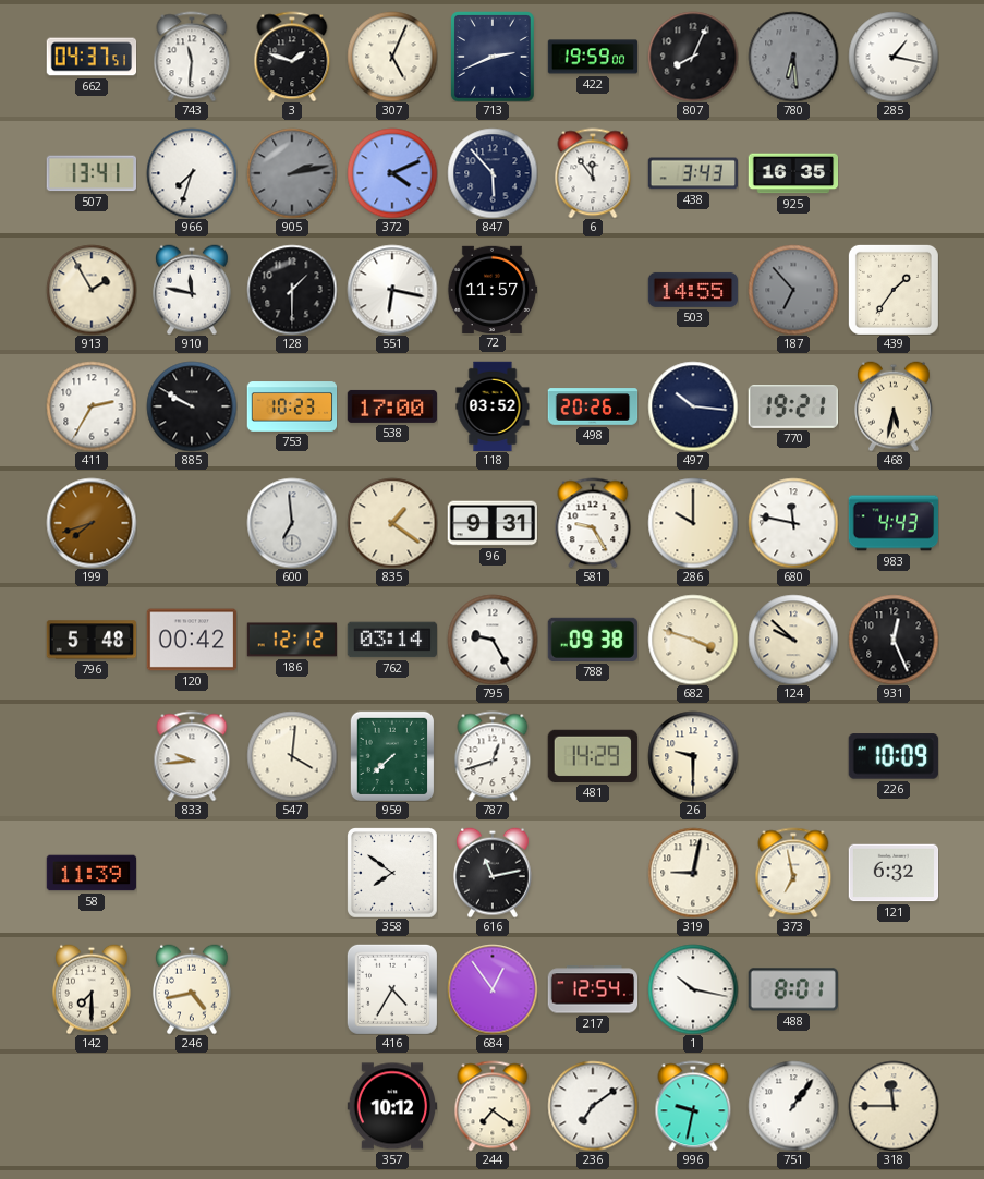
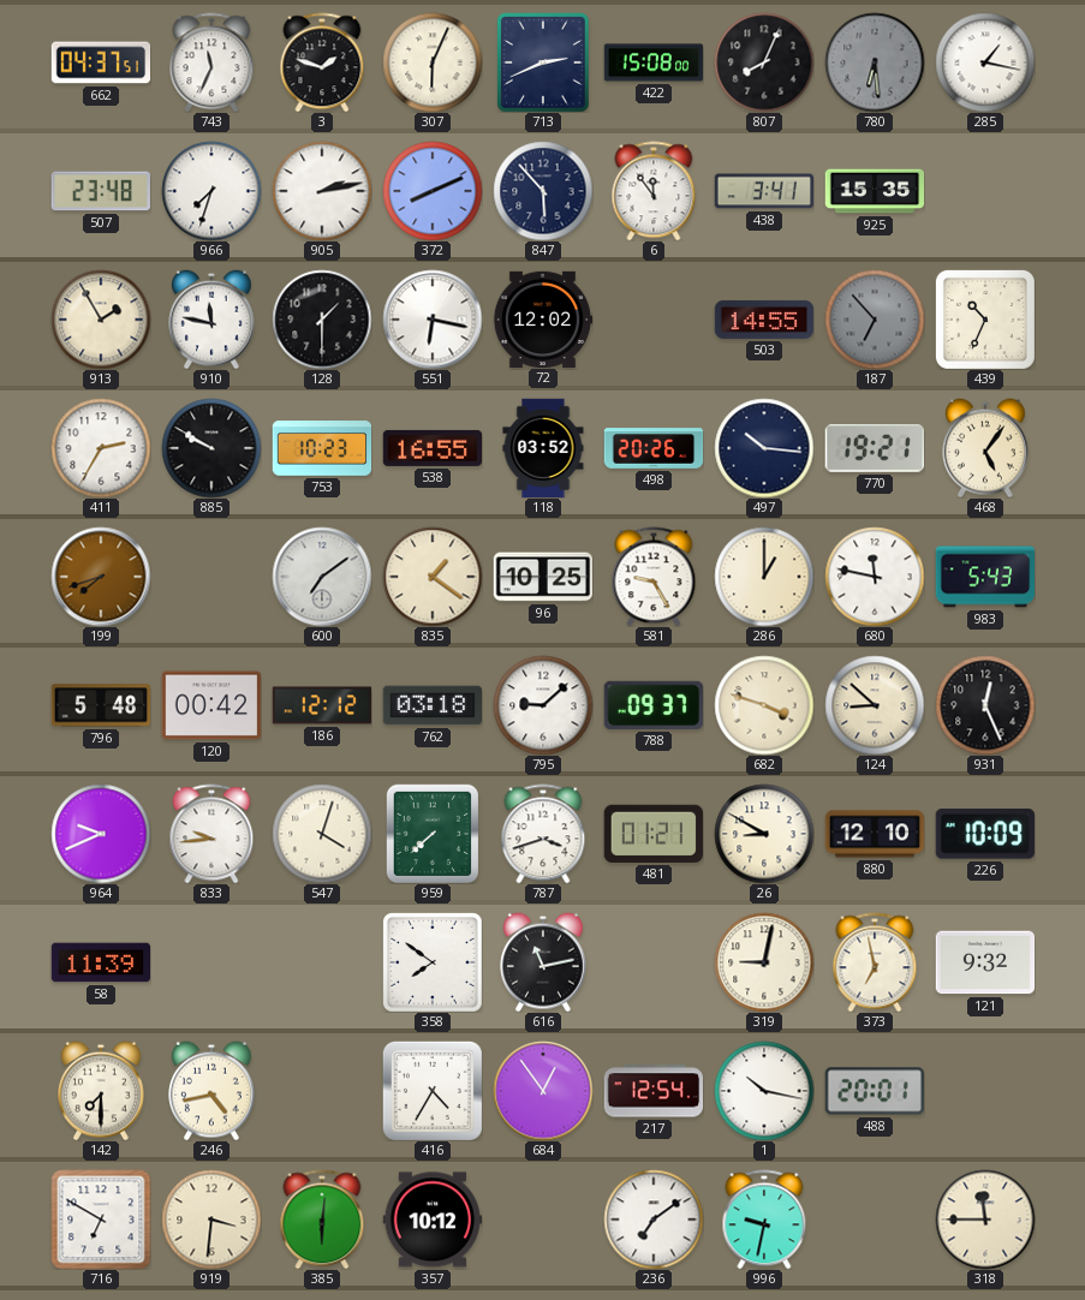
743: 11:31 -> 11:34
307: 5:04 -> 6:04
422: 19:59 -> 15:08
507: 13:41 -> 23:48
905 dial: grey -> white
372: 4:11 -> 8:11
438: 3:43 -> 3:41
925: 16:35 -> 15:35
72: 11:57 -> 12:02
439: 1:36 -> 10:34
538: 17:00 -> 16:55
468: 5:32 -> 5:06
600: 6:59 -> 7:09
96: 9:31 -> 10:25
286: 10:00 -> 1:00
983: 4:43 -> 5:43
762: 03:14 -> 03:18
795: 9:25 -> 9:08
788: 09:38 -> 09:37
124: 9:52 -> 8:52
964: none -> 9:41
547: 4:01 -> 4:03
787: 12:42 -> 3:42
481: 14:29 -> 01:21
26: 9:30 -> 8:50
880: none -> 12:10
121: 6:32 -> 9:32
488: 8:01 -> 20:01
716: none -> 6:50
919: none -> 3:31
385: none -> 6:01
244: 7:21 -> none
751: 1:06 -> none
